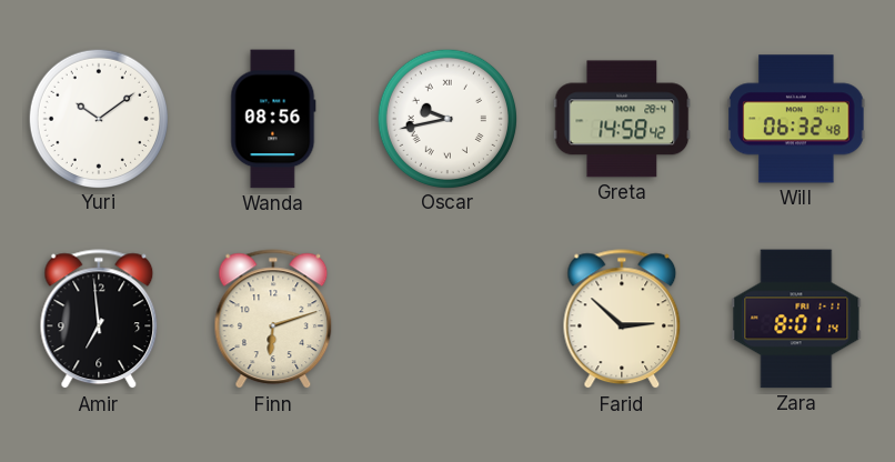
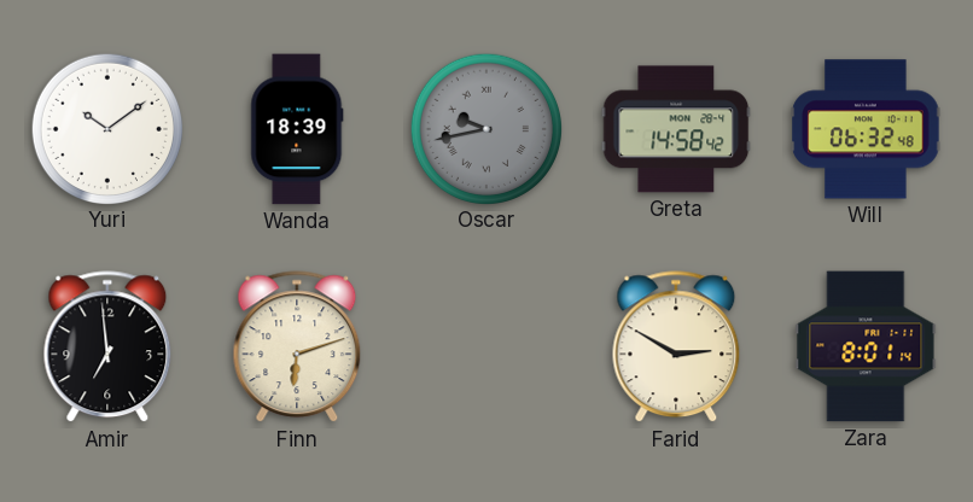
Wanda: 08:56 -> 18:39
Oscar dial: white -> grey
Farid: 2:52 -> 2:50
